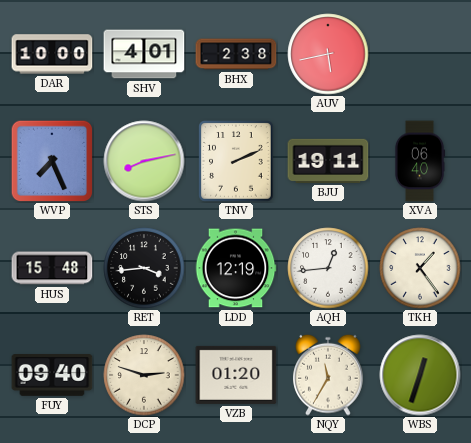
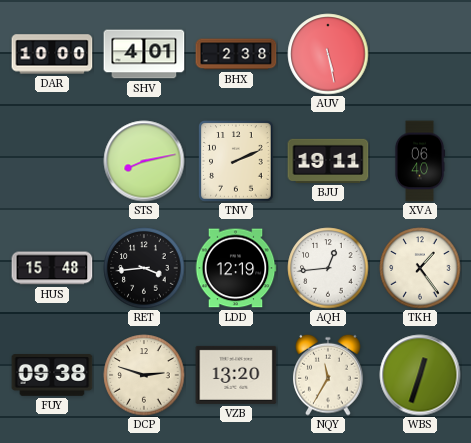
AUV: 5:43 -> 5:28
WVP: 7:26 -> none
FUY: 09:40 -> 09:38
VZB: 01:20 -> 13:20
